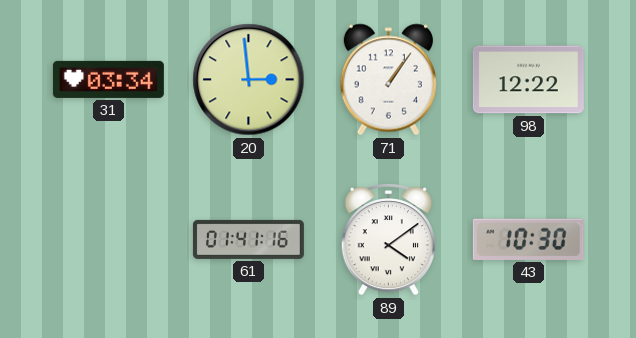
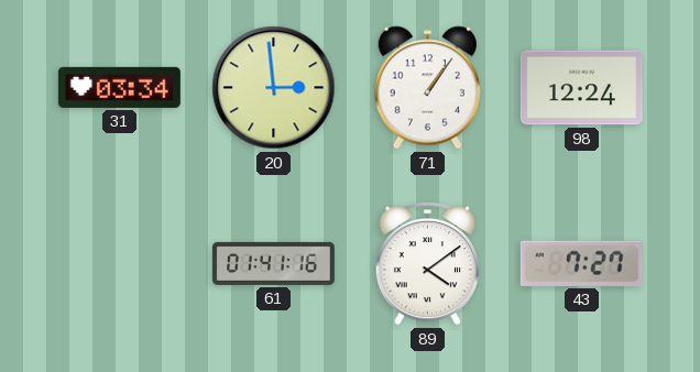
98: 12:22 -> 12:24
43: 10:30 -> 7:27
